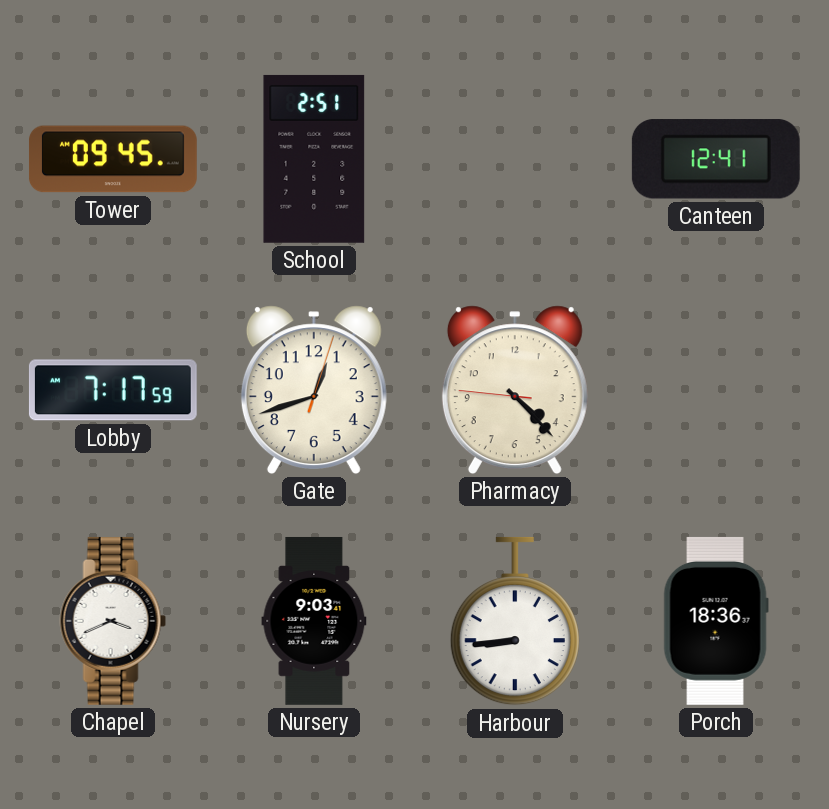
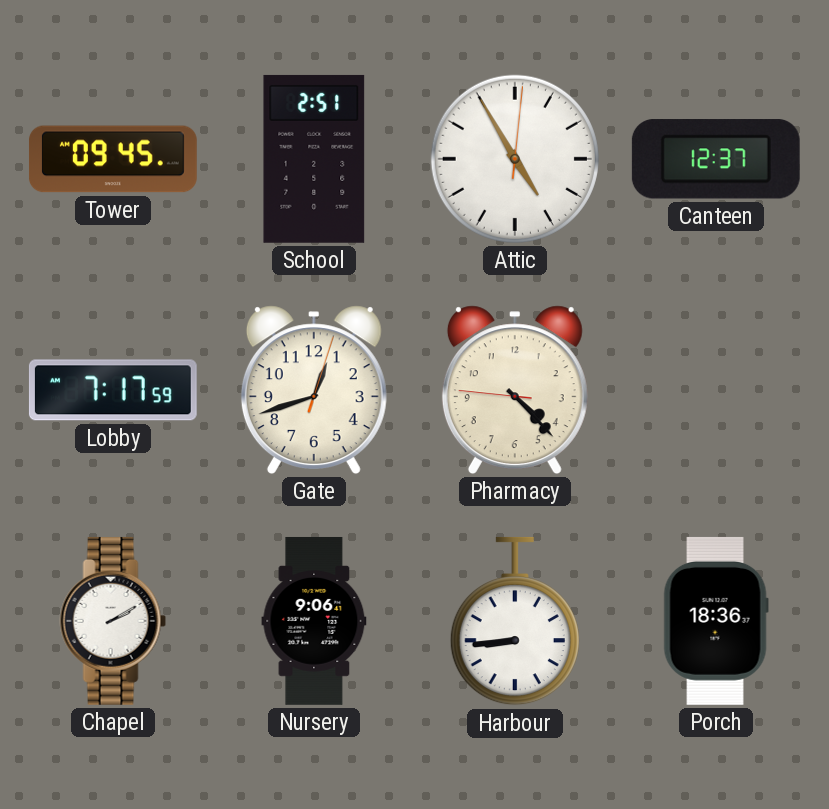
Attic: none -> 4:55
Canteen: 12:41 -> 12:37
Chapel: 3:41 -> 2:10
Nursery: 9:03 -> 9:06
